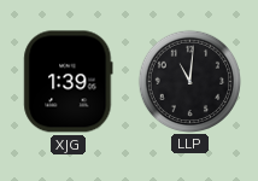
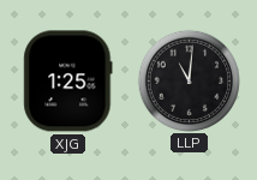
XJG: 1:39 -> 1:25
